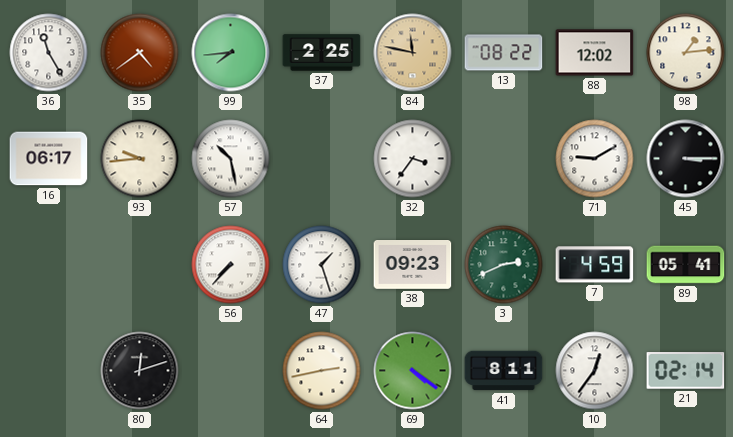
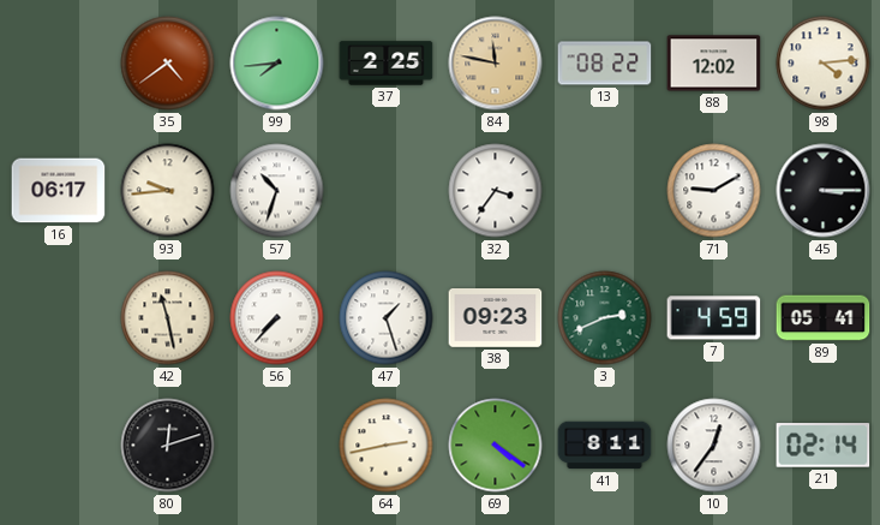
36: 11:25 -> none
98: 1:14 -> 4:14
57: 10:28 -> 10:33
42: none -> 11:28
